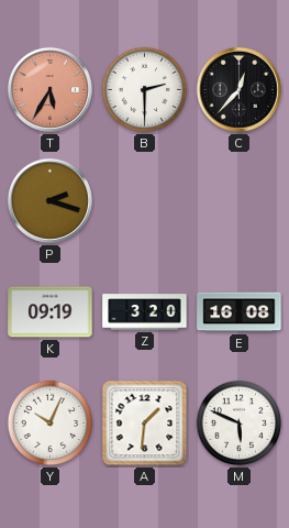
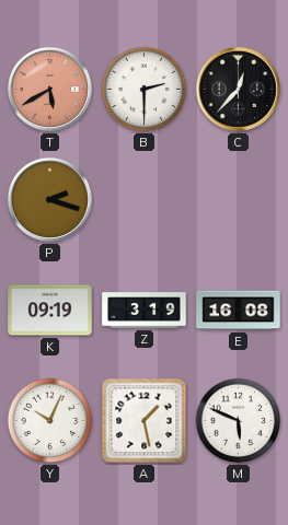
T: 5:35 -> 5:40
Z: 3:20 -> 3:19
A: 1:31 -> 1:28
